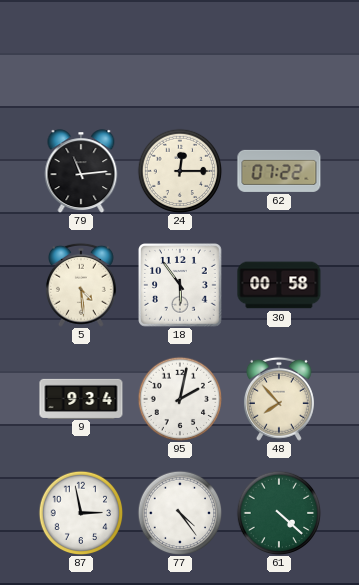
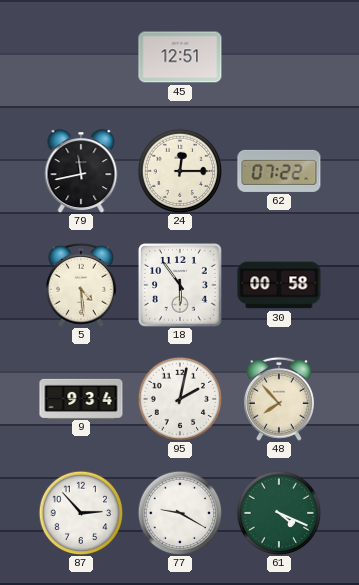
45: none -> 12:51
79: 11:14 -> 11:43
87: 2:58 -> 2:53
77: 4:24 -> 9:20
61: 4:22 -> 4:19
